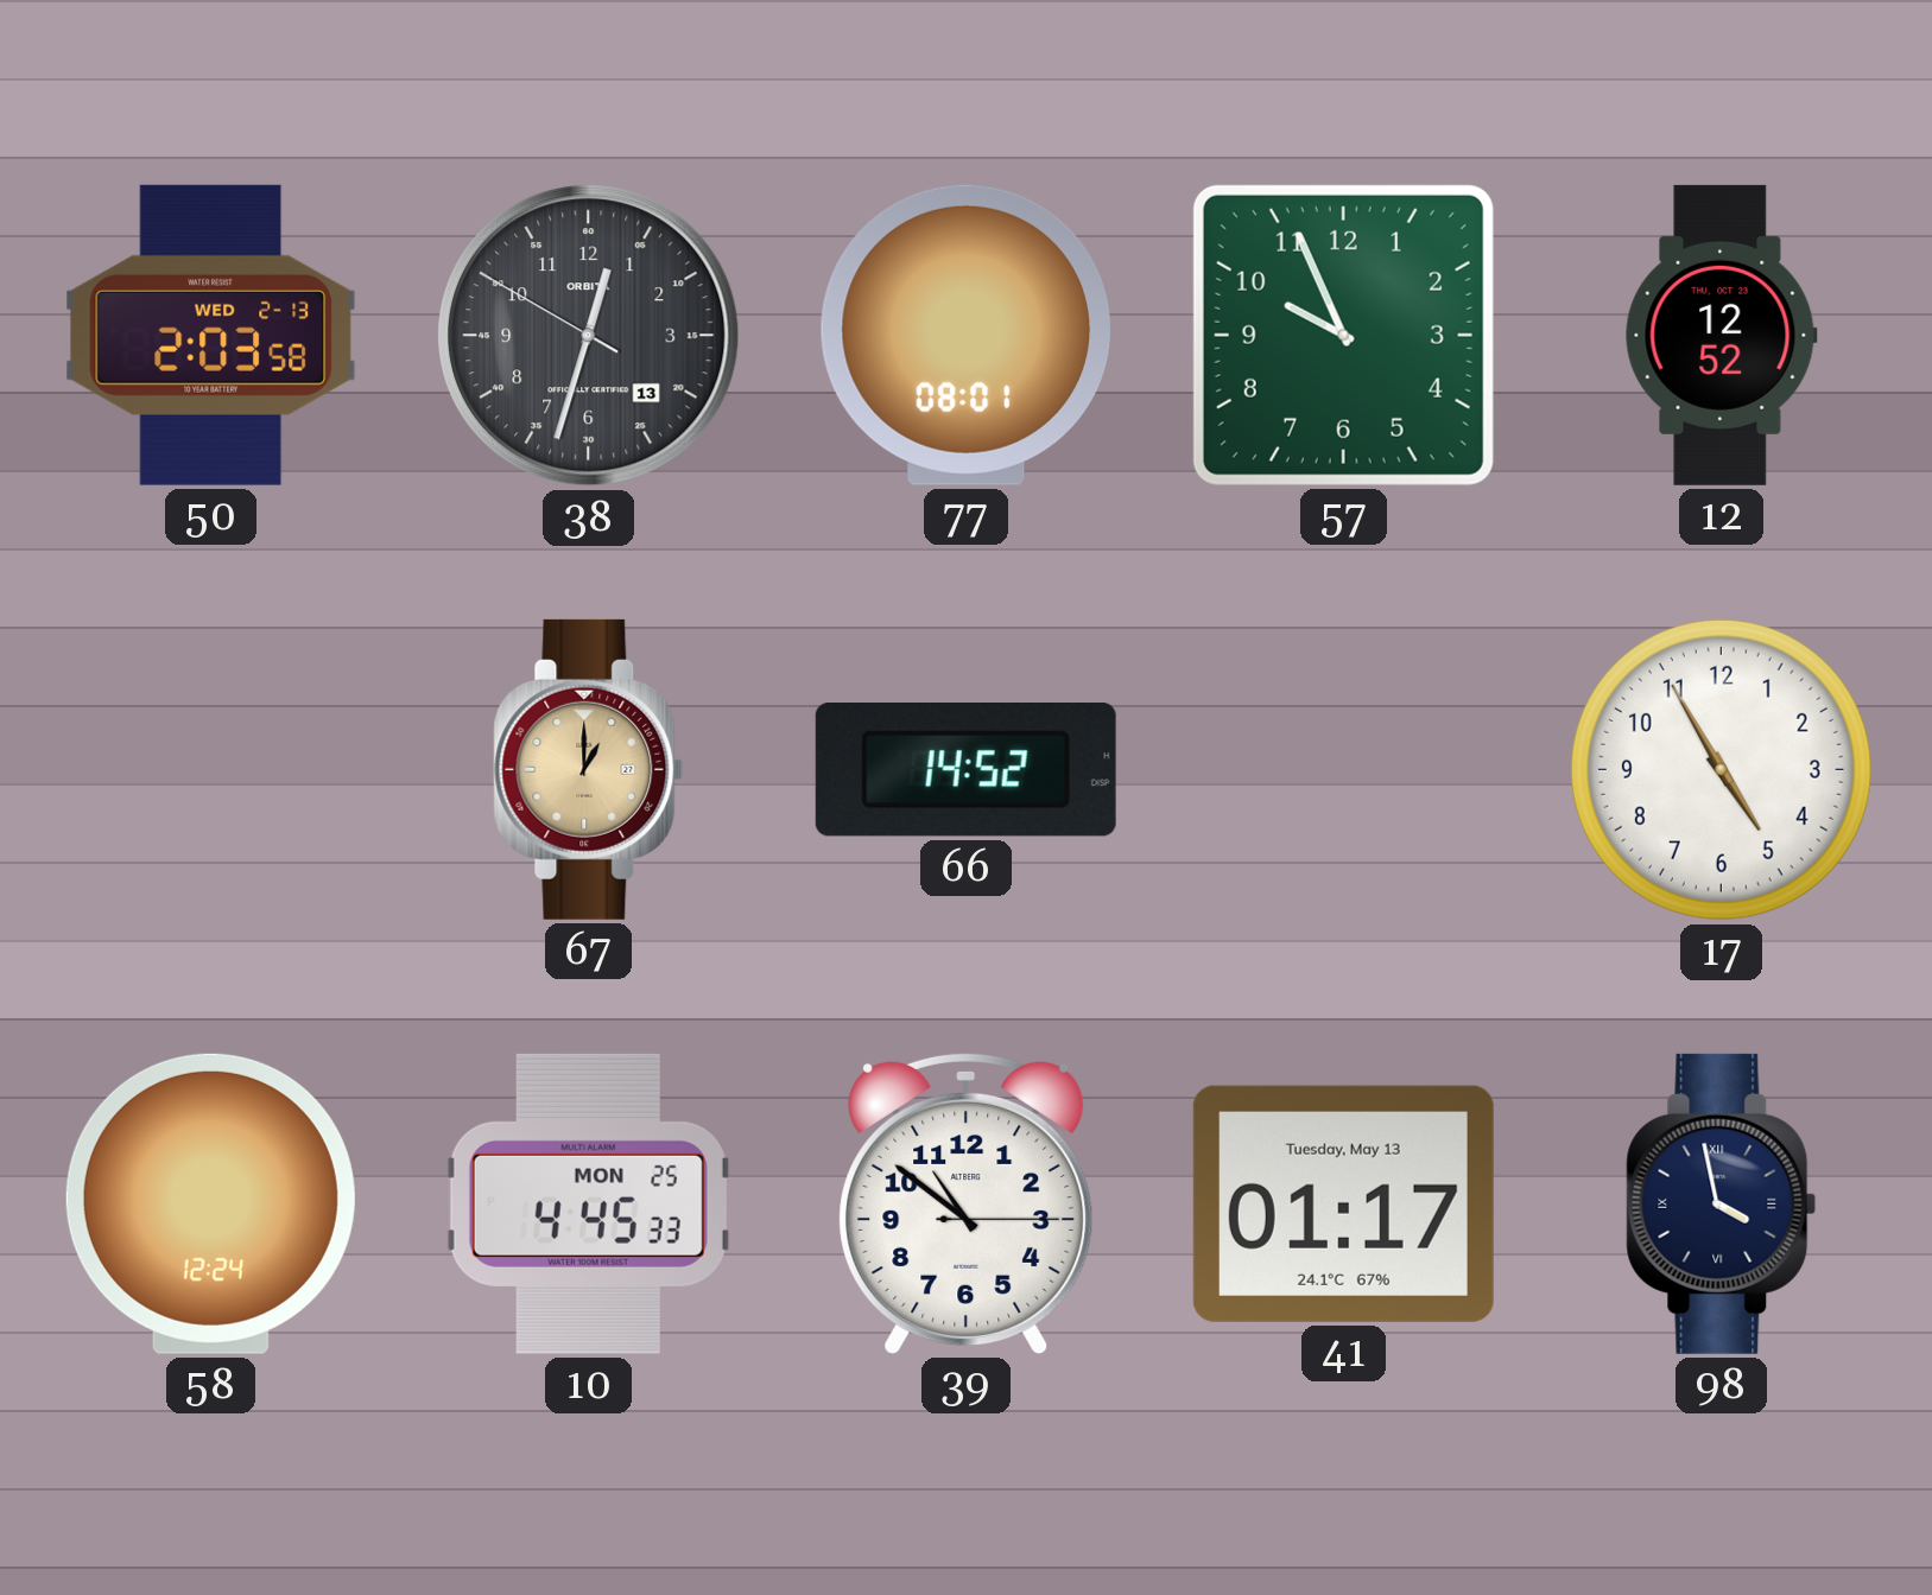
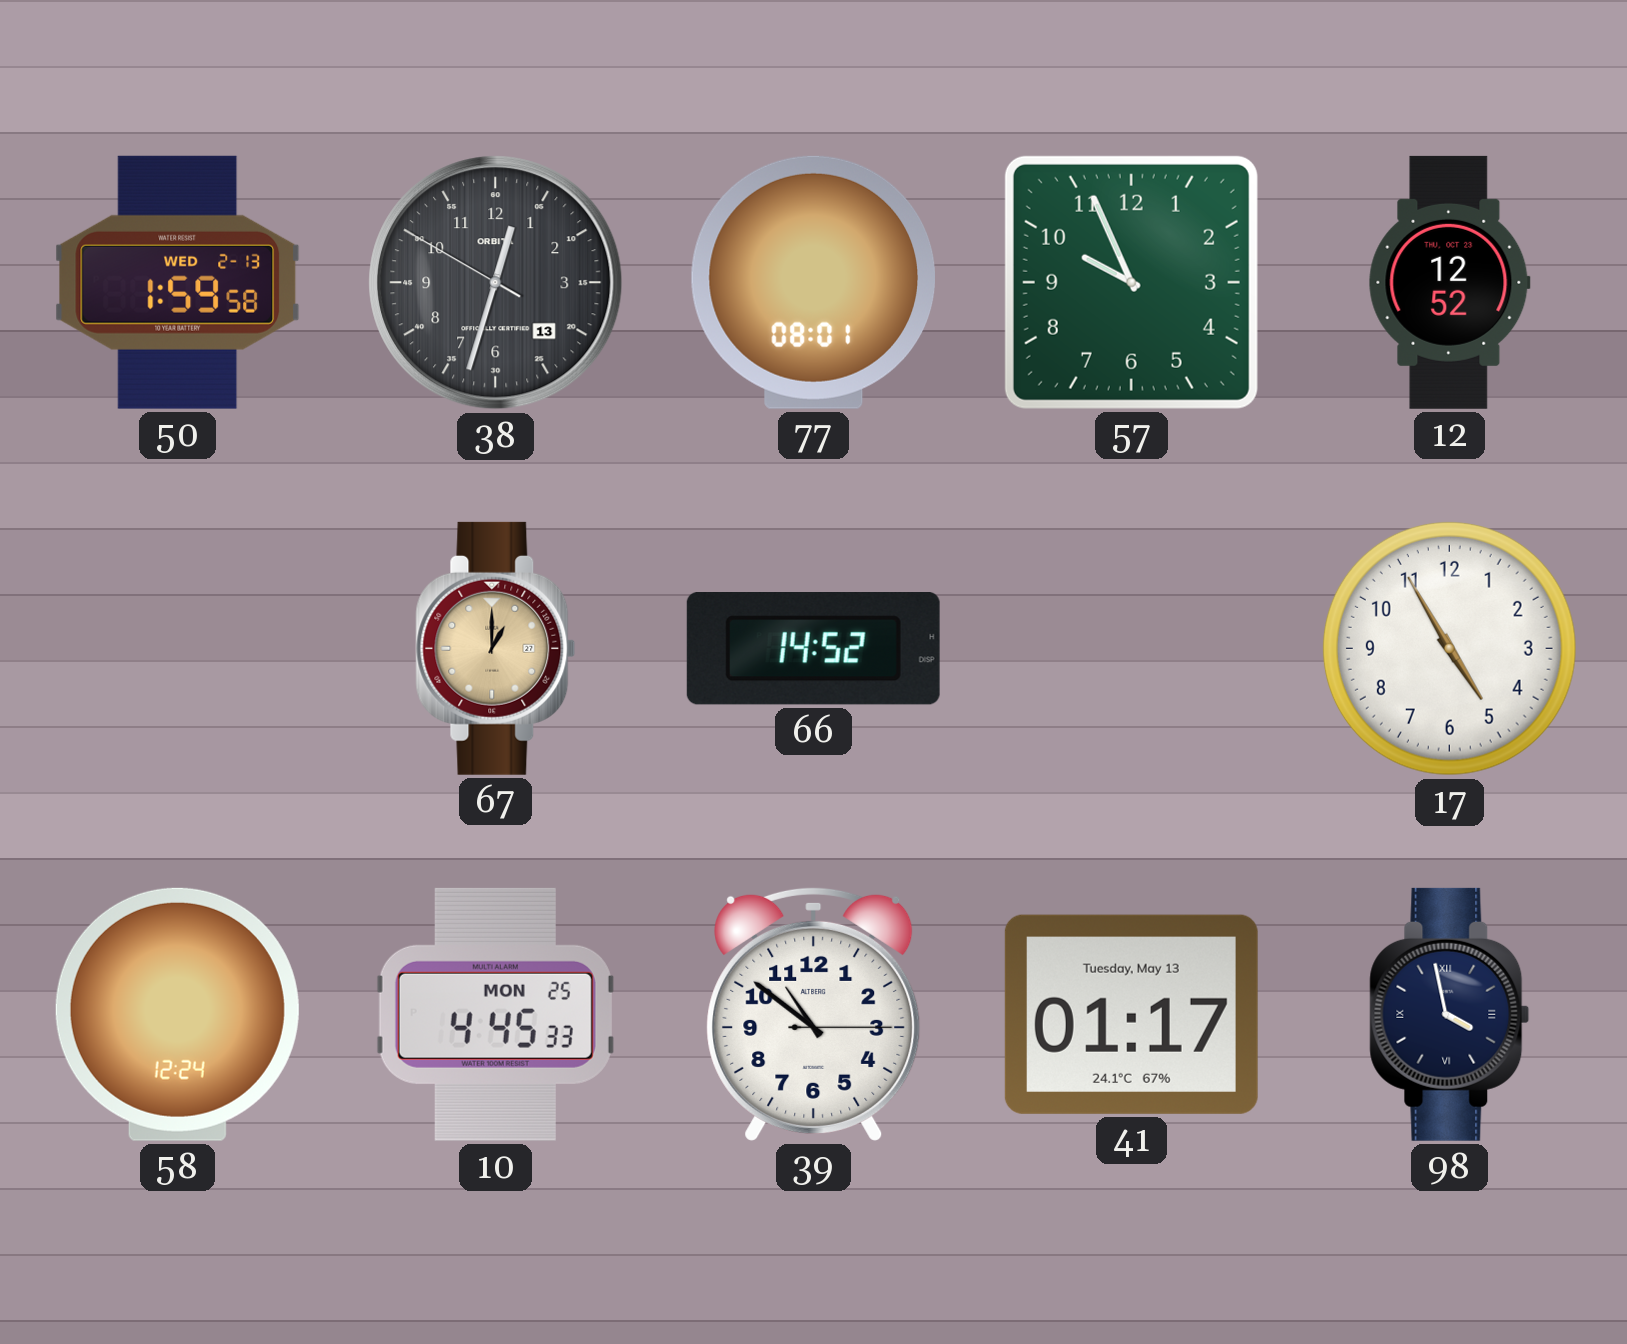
50: 2:03 -> 1:59
